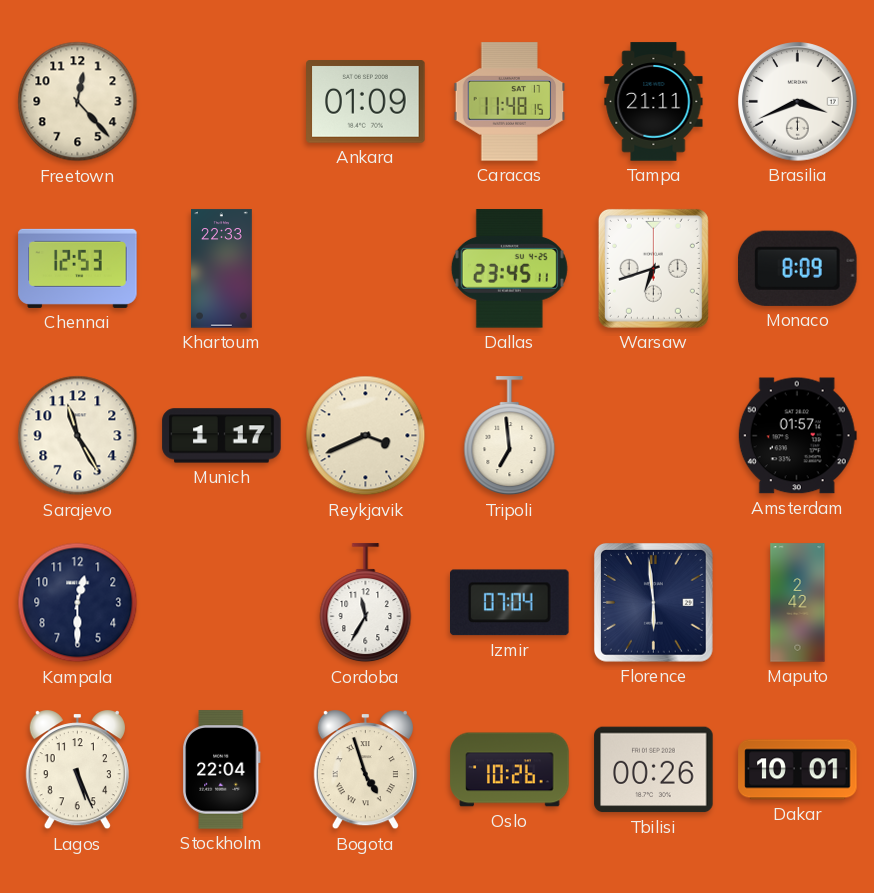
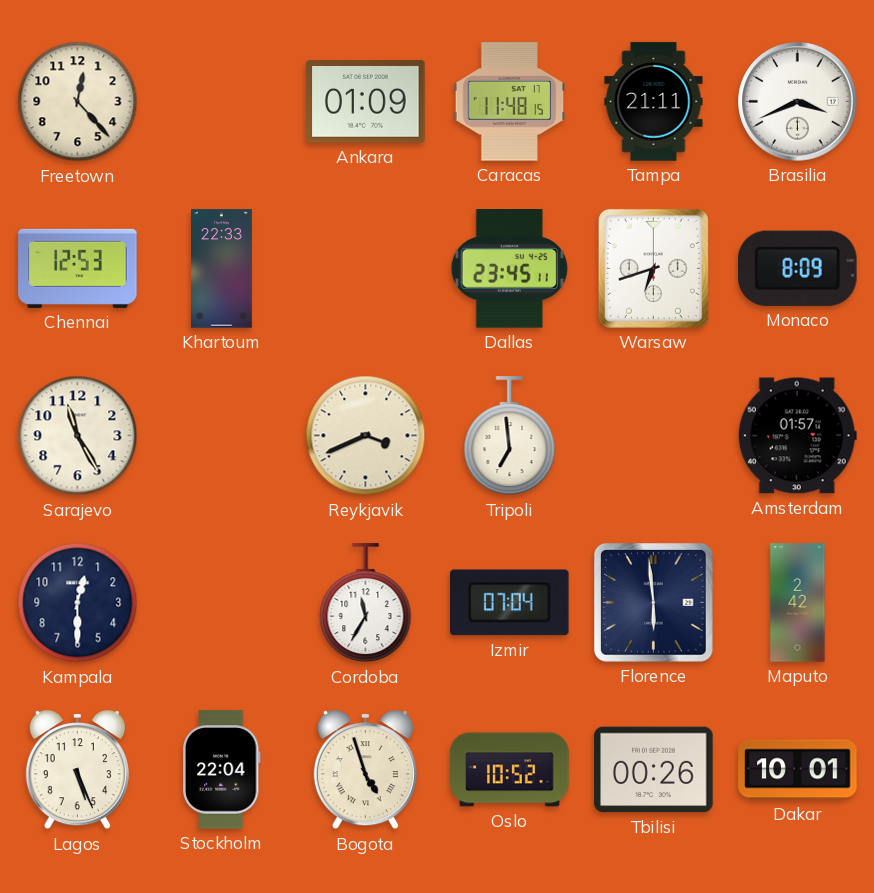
Munich: 1:17 -> none
Oslo: 10:26 -> 10:52
